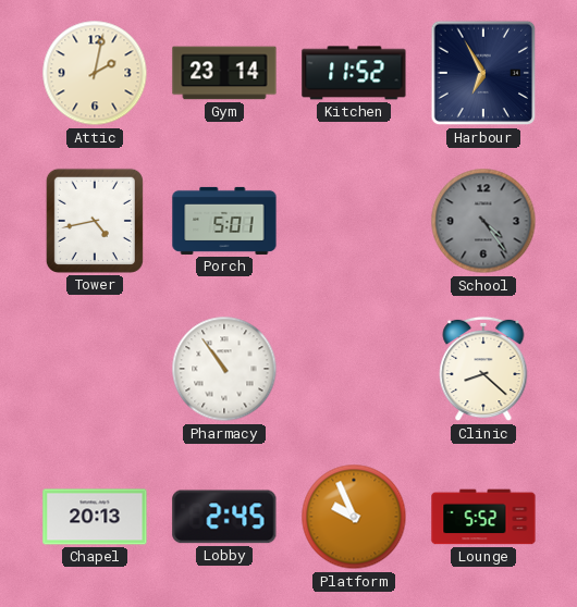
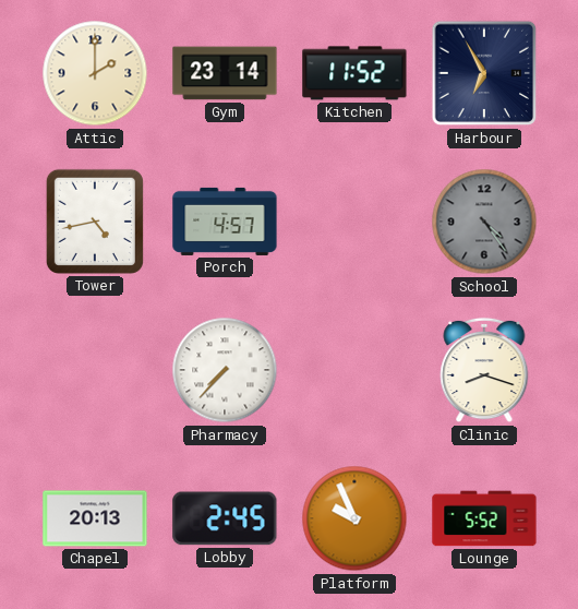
Attic: 2:02 -> 2:00
Porch: 5:01 -> 4:57
Pharmacy: 10:54 -> 7:37
Clinic: 8:22 -> 8:18
